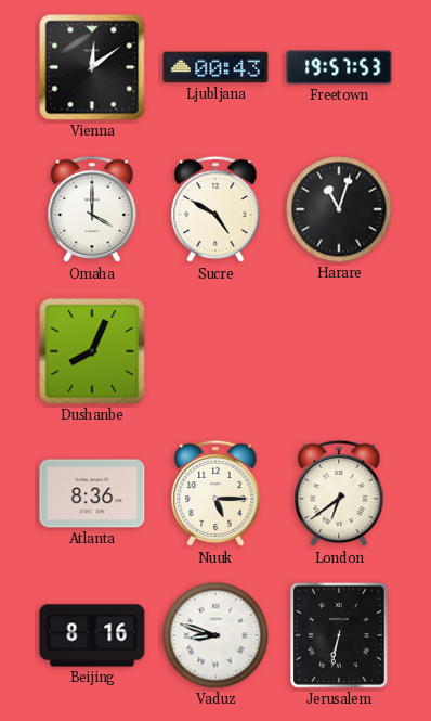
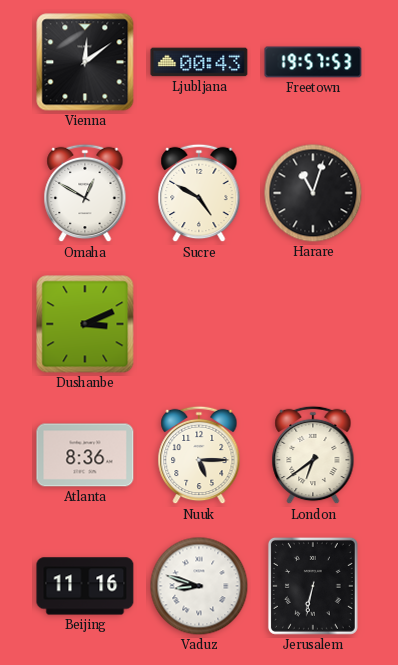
Omaha: 4:00 -> 12:50
Dushanbe: 8:04 -> 3:11
Beijing: 8:16 -> 11:16
